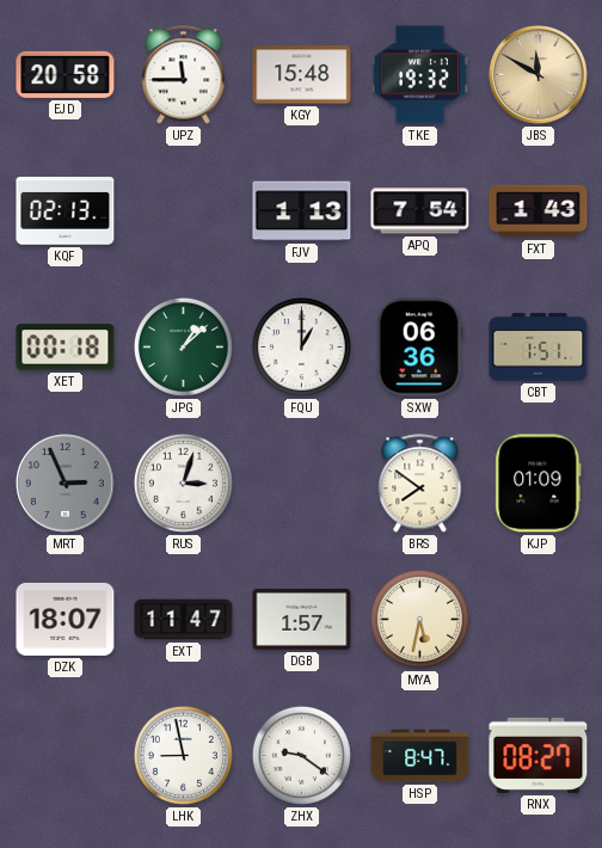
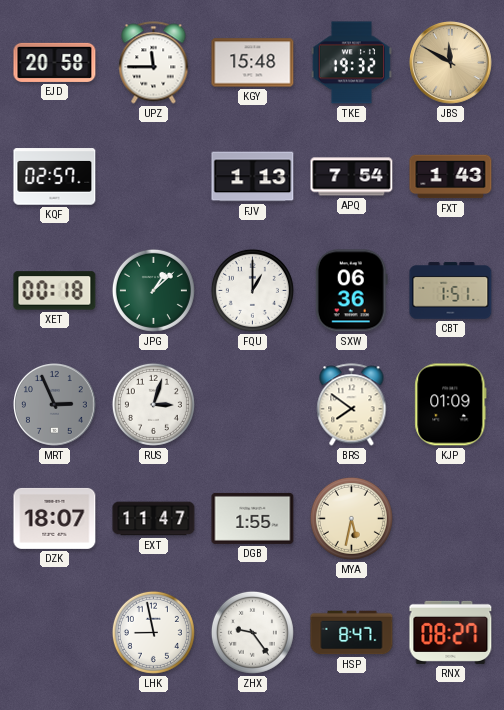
KQF: 02:13 -> 02:57
DGB: 1:57 -> 1:55
ZHX: 9:21 -> 9:24
